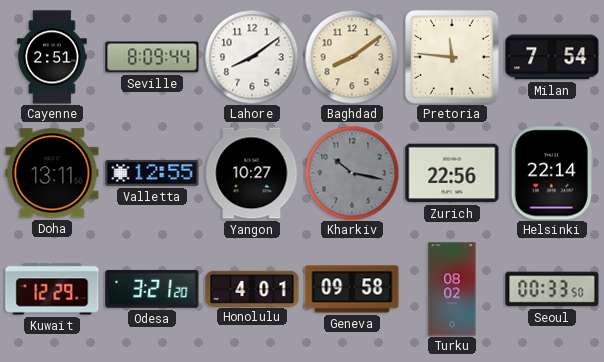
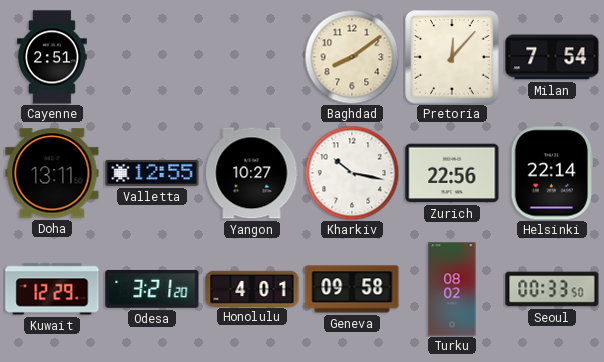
Seville: 8:09 -> none
Lahore: 8:09 -> none
Pretoria: 11:46 -> 12:07
Kharkiv dial: grey -> white
